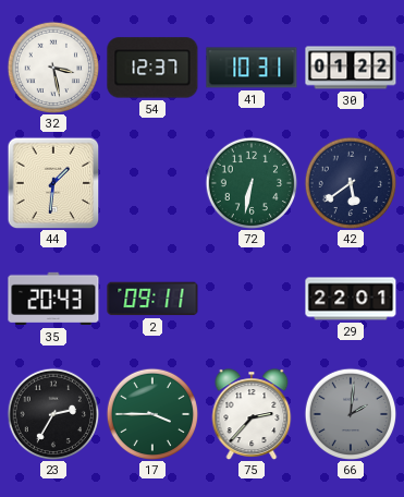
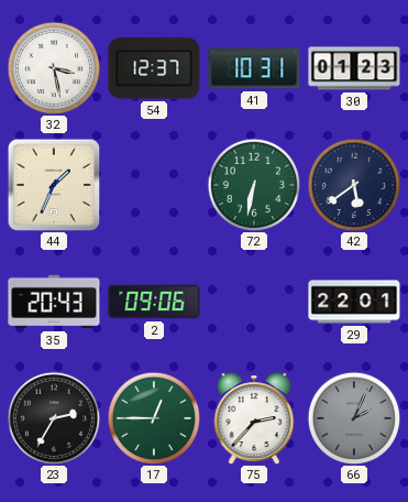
30: 01:22 -> 01:23
44: 1:31 -> 1:34
2: 09:11 -> 09:06
17: 3:45 -> 12:45
66: 2:01 -> 2:04
